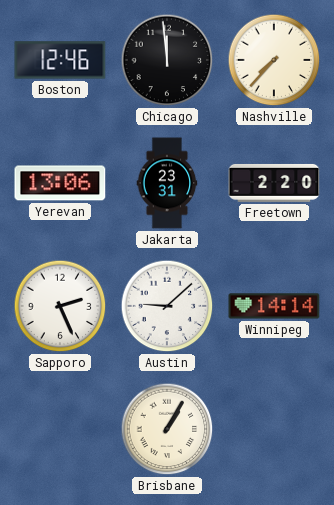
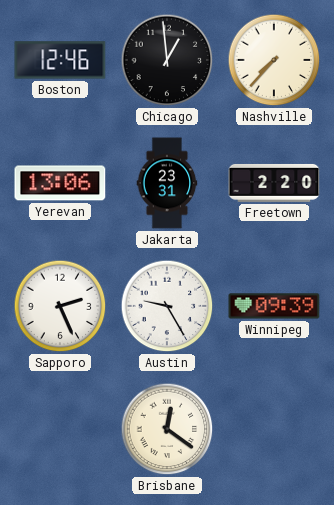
Chicago: 11:59 -> 12:59
Austin: 9:08 -> 9:25
Winnipeg: 14:14 -> 09:39
Brisbane: 1:05 -> 12:21
